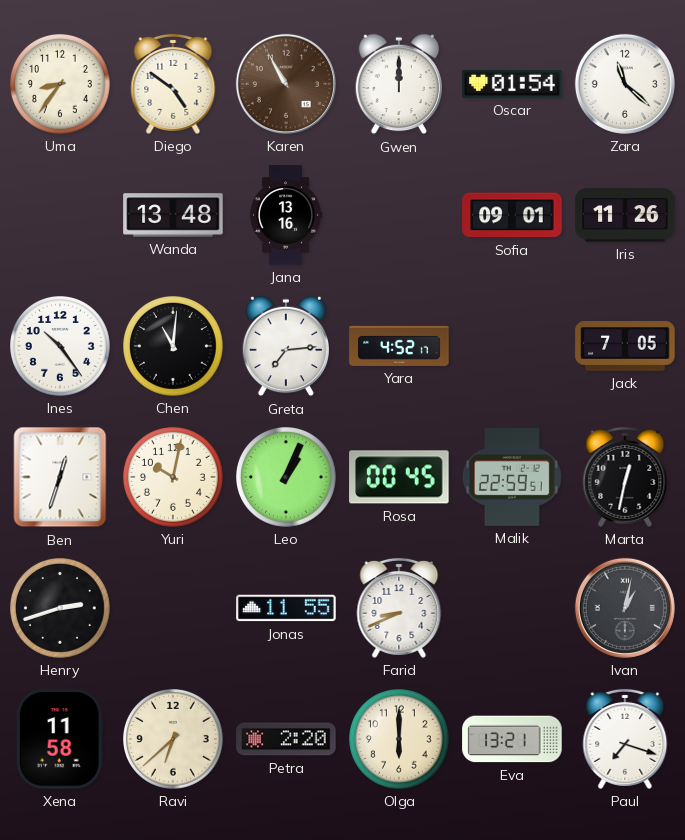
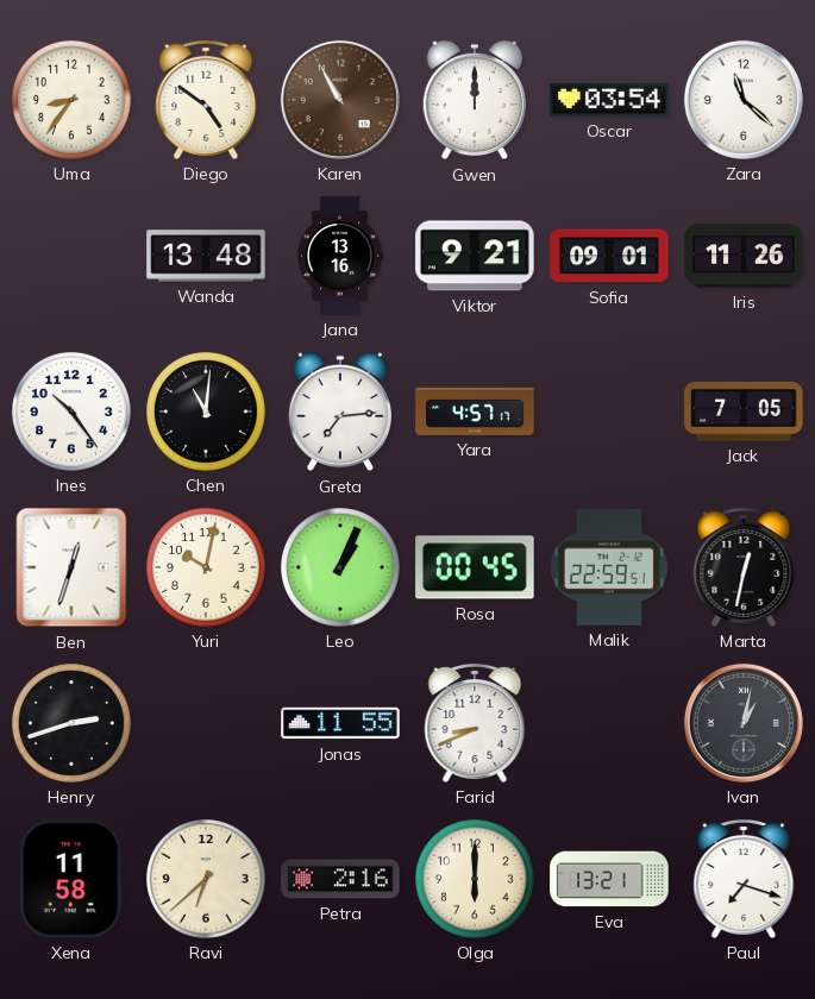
Oscar: 01:54 -> 03:54
Viktor: none -> 9:21
Yara: 4:52 -> 4:57
Petra: 2:20 -> 2:16
